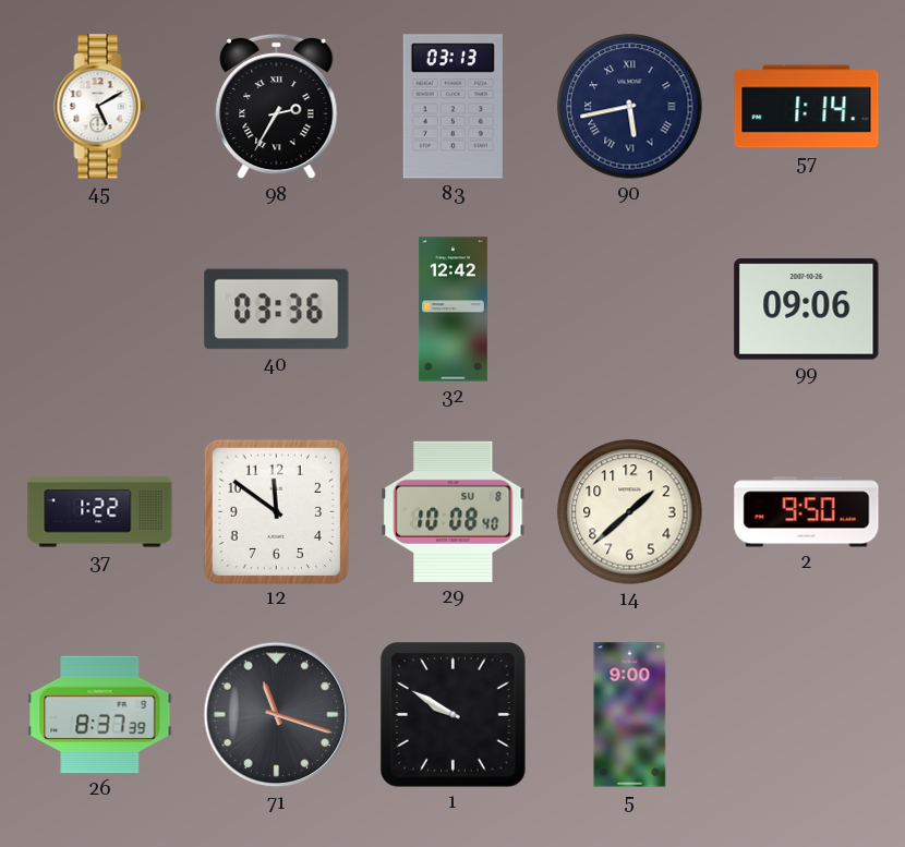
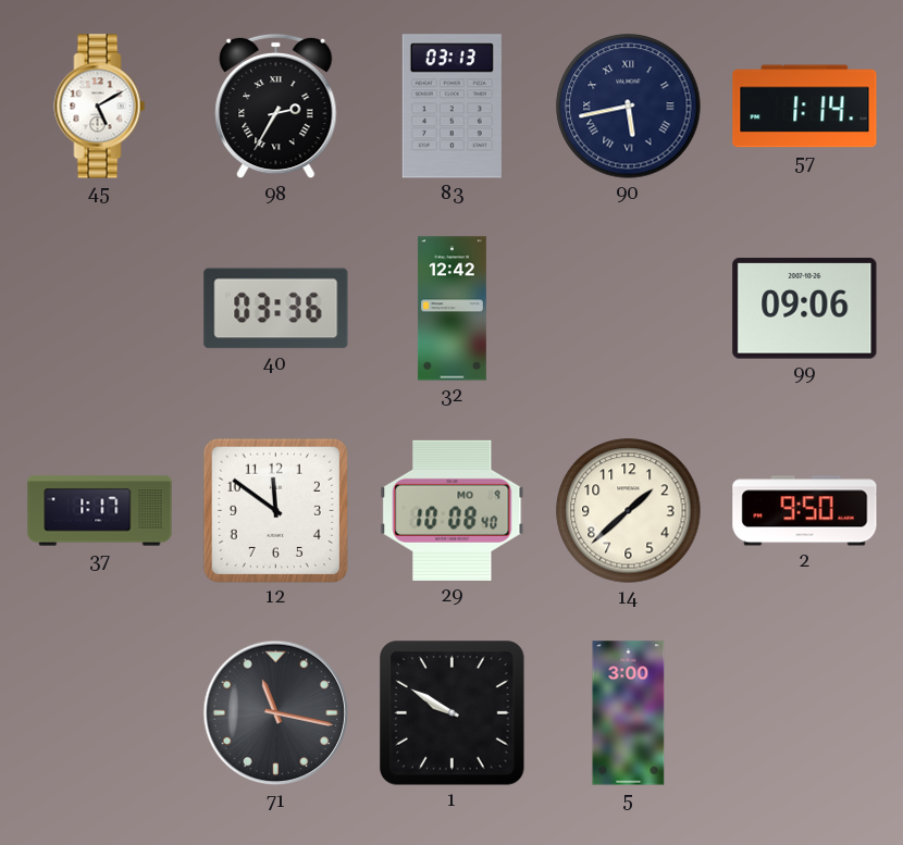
37: 1:22 -> 1:17
29 date: SU 8 -> MO 9
26: 8:37 -> none
71: 11:18 -> 11:17
5: 9:00 -> 3:00
